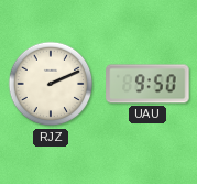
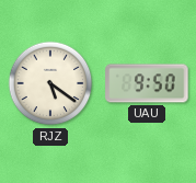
RJZ: 2:11 -> 5:21
